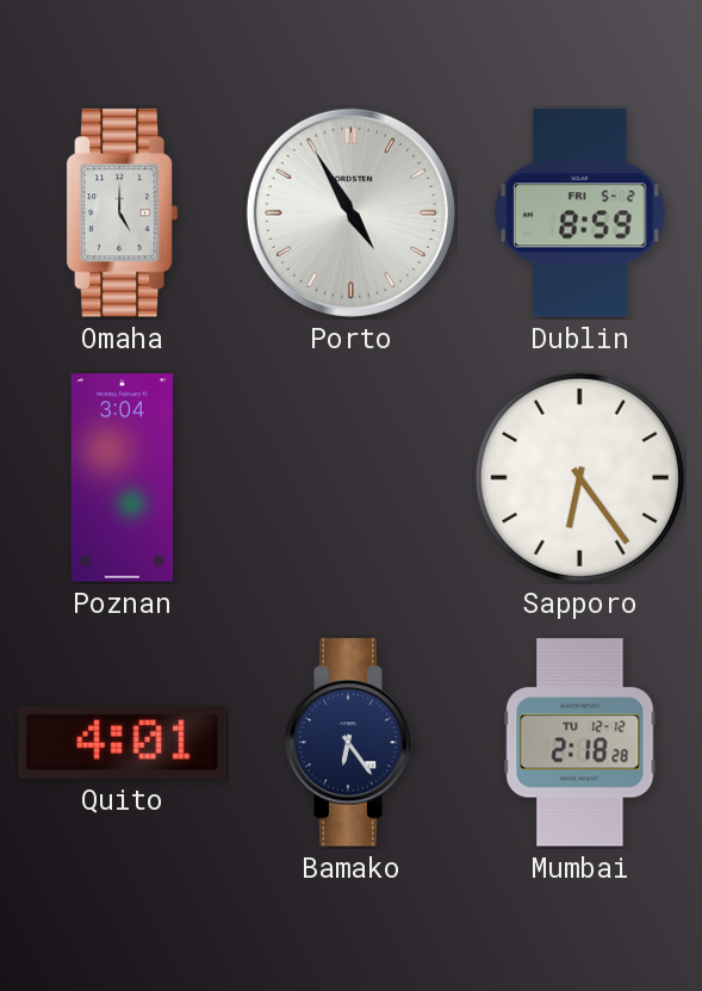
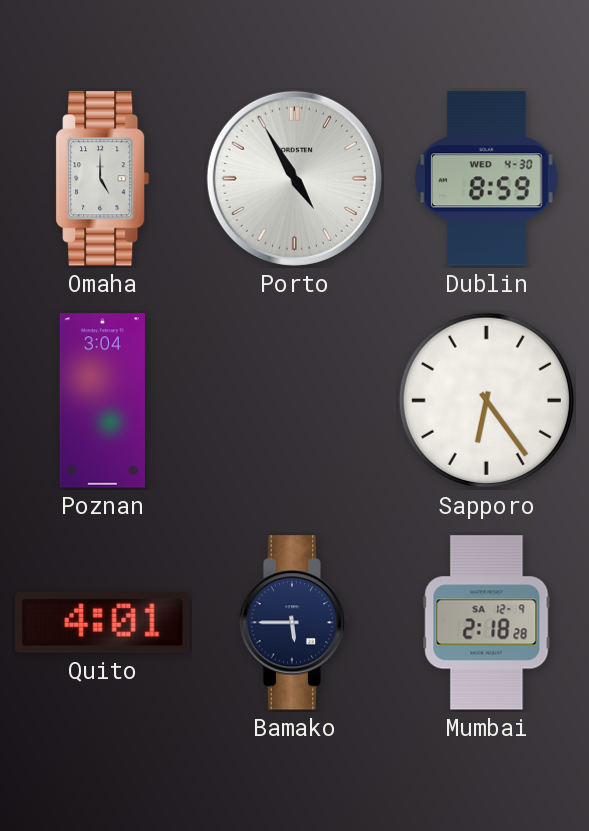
Dublin date: FRI 5-2 -> WED 4-30
Bamako: 6:24 -> 5:45
Mumbai date: TU 12-12 -> SA 12-9
